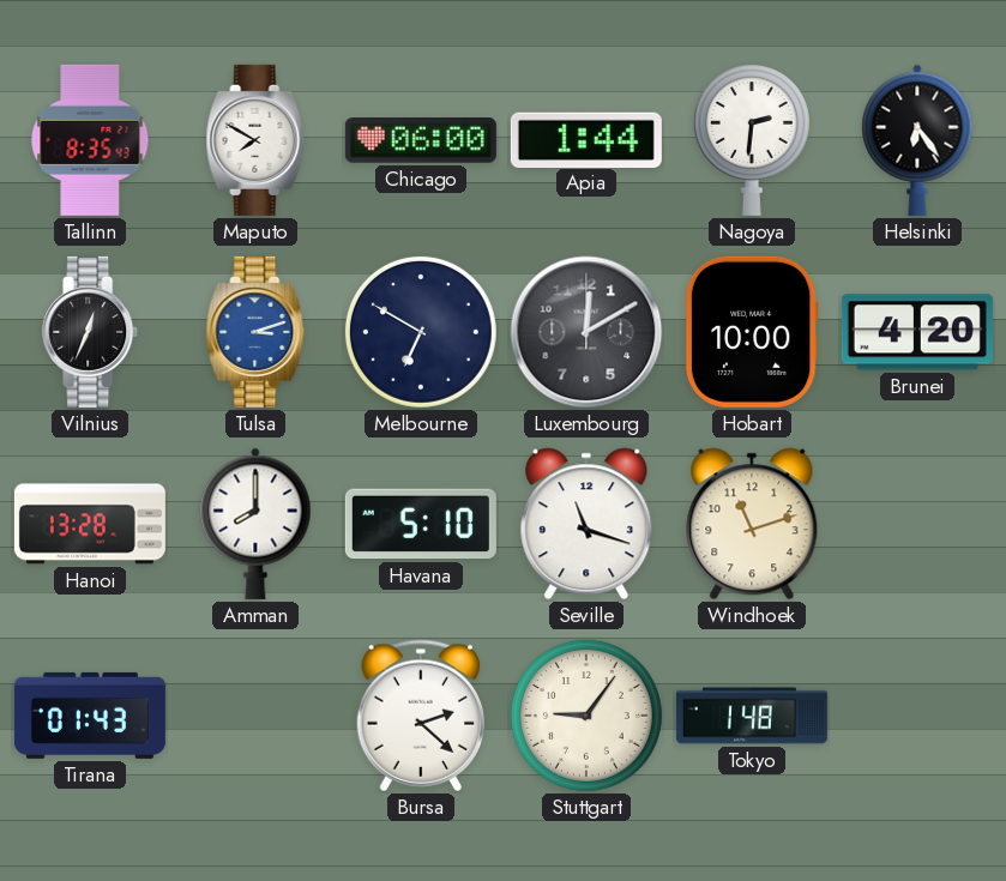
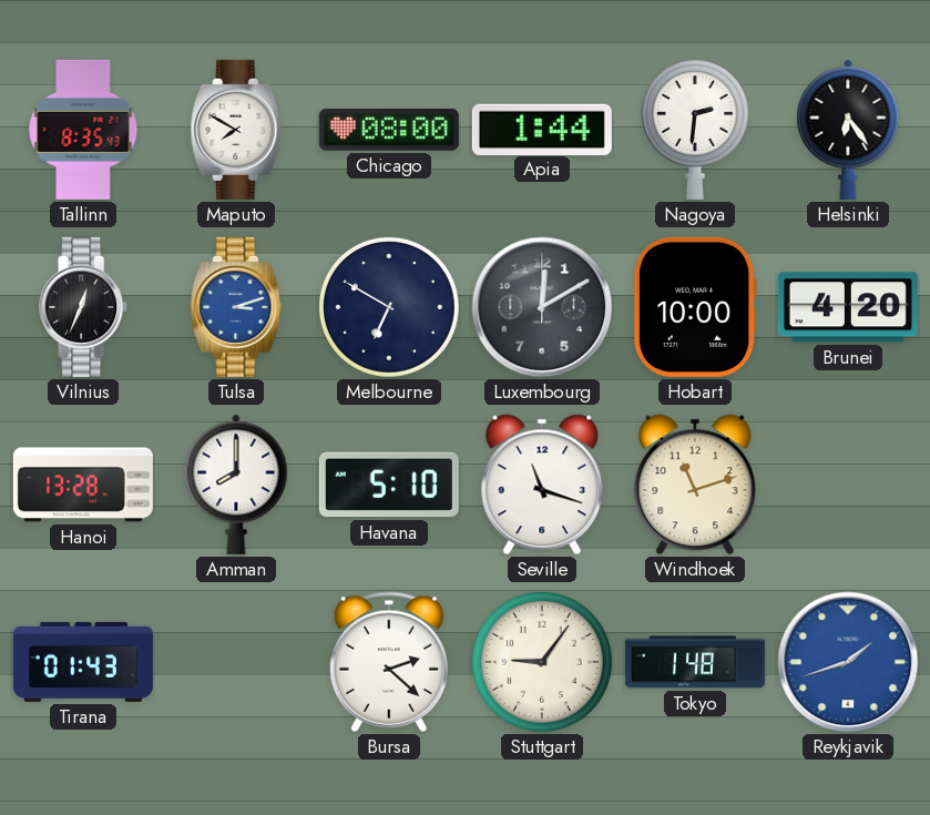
Chicago: 06:00 -> 08:00
Reykjavik: none -> 1:42
